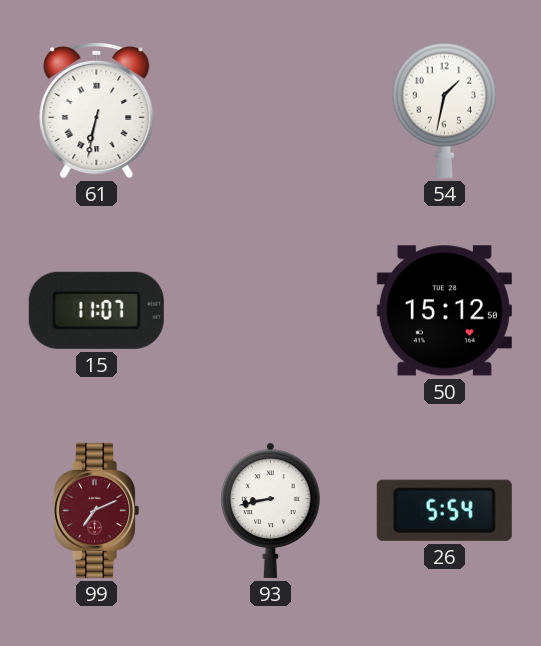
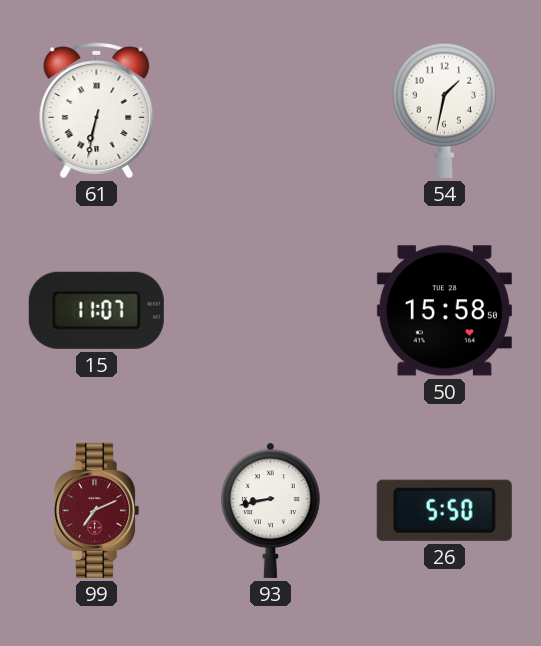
50: 15:12 -> 15:58
26: 5:54 -> 5:50
